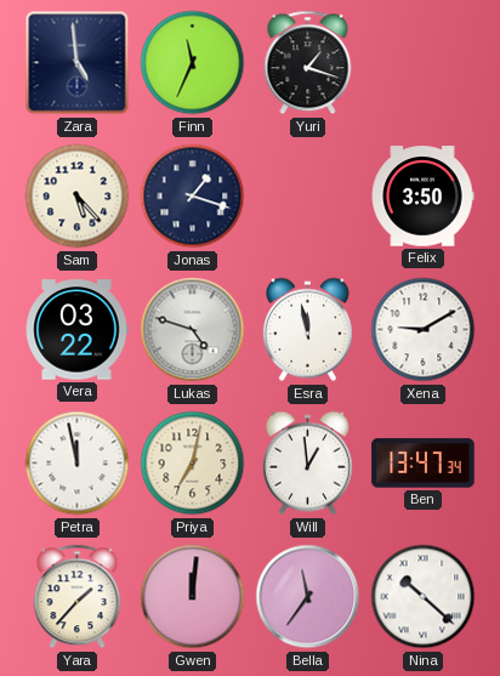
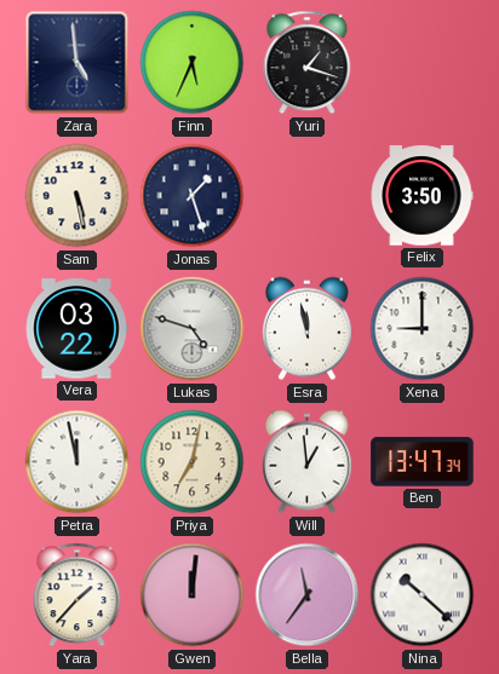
Finn: 11:34 -> 5:34
Sam: 5:23 -> 5:28
Jonas: 1:18 -> 1:27
Xena: 9:10 -> 9:00
